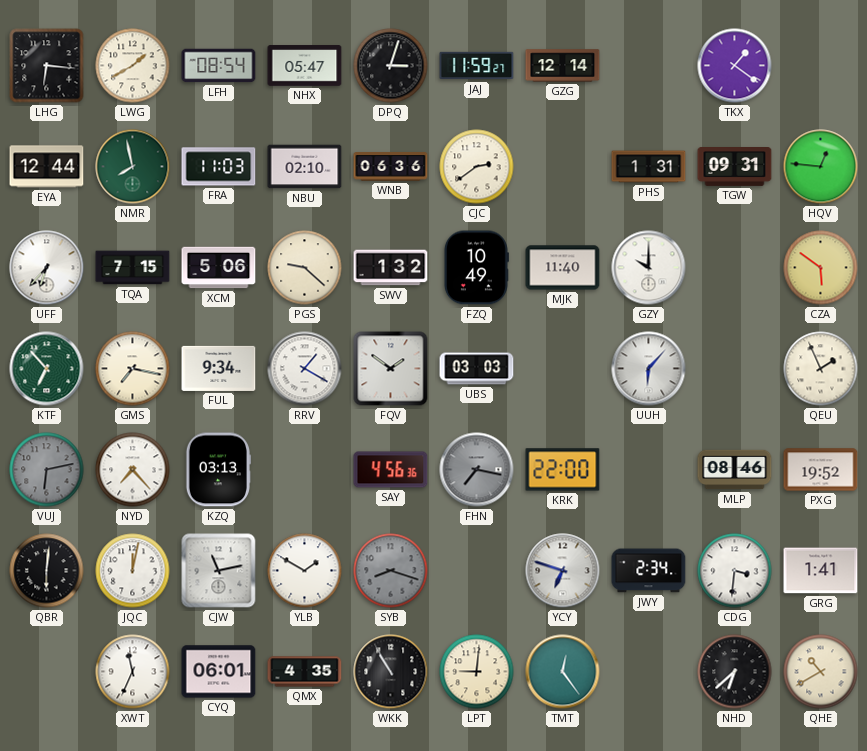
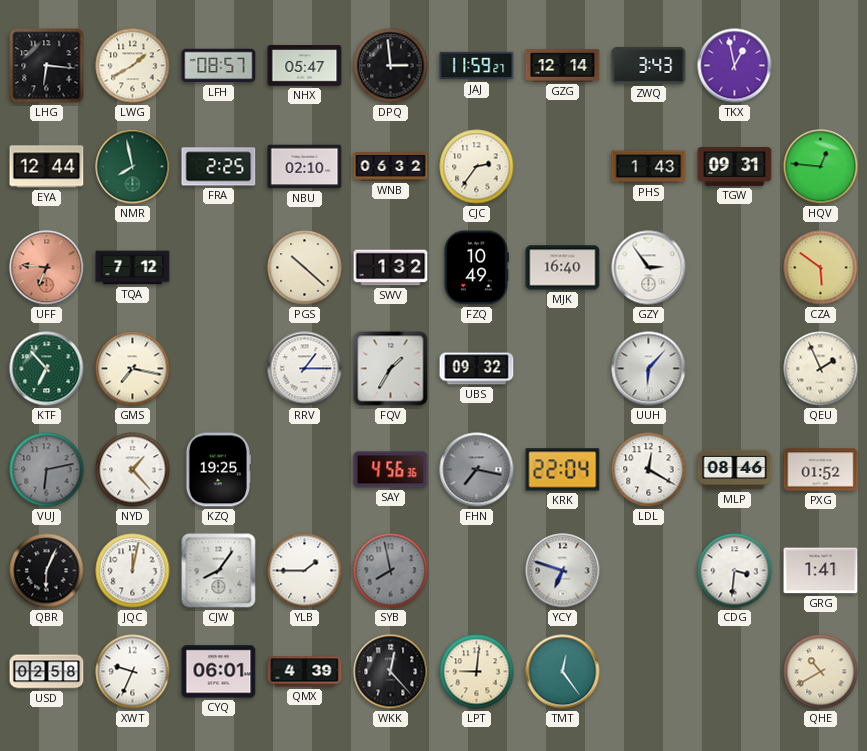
LFH: 08:54 -> 08:57
DPQ: 3:03 -> 2:59
ZWQ: none -> 3:43
TKX: 1:21 -> 12:58
FRA: 11:03 -> 2:25
WNB: 06:36 -> 06:32
CJC: 2:39 -> 2:36
PHS: 1:31 -> 1:43
UFF: 6:37 -> 6:46
UFF dial: white -> salmon
TQA: 7:15 -> 7:12
XCM: 5:06 -> none
PGS: 9:22 -> 10:22
MJK: 11:40 -> 16:40
GZY: 10:00 -> 2:54
FUL: 9:34 -> none
RRV: 1:20 -> 1:15
FQV: 1:51 -> 1:35
UBS: 03:03 -> 09:32
NYD: 7:23 -> 1:23
KZQ: 03:13 -> 19:25
KRK: 22:00 -> 22:04
LDL: none -> 12:20
PXG: 19:52 -> 01:52
QBR: 6:01 -> 6:04
CJW: 11:13 -> 8:06
YLB: 1:50 -> 1:45
SYB: 8:18 -> 7:58
JWY: 2:34 -> none
USD: none -> 02:58
XWT: 11:34 -> 9:34
QMX: 4:35 -> 4:39
WKK: 10:55 -> 12:23
NHD: 6:38 -> none
